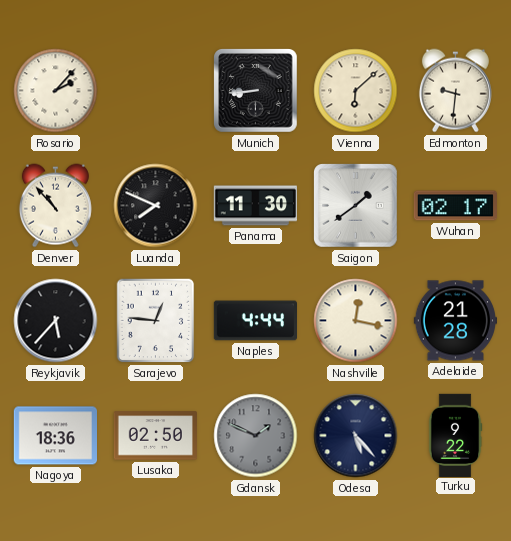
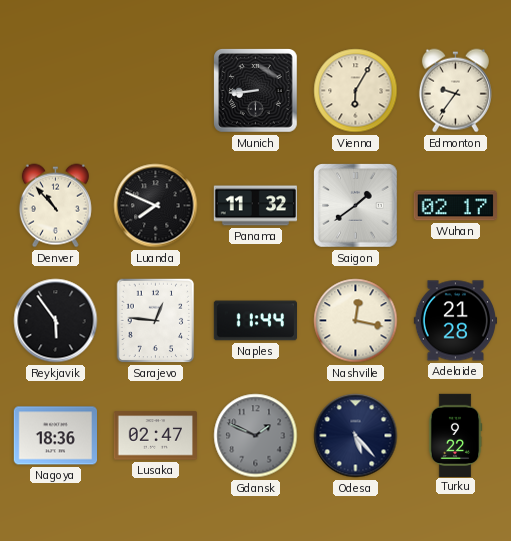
Rosario: 2:07 -> none
Vienna: 6:08 -> 6:05
Edmonton: 9:31 -> 9:36
Panama: 11:30 -> 11:32
Reykjavik: 5:37 -> 5:54
Naples: 4:44 -> 11:44
Lusaka: 02:50 -> 02:47
